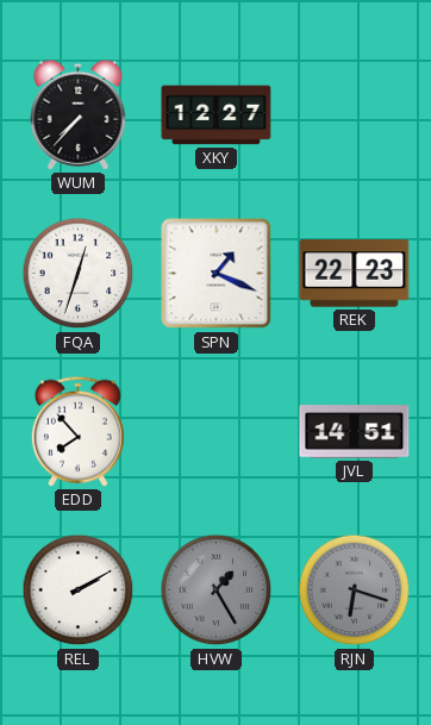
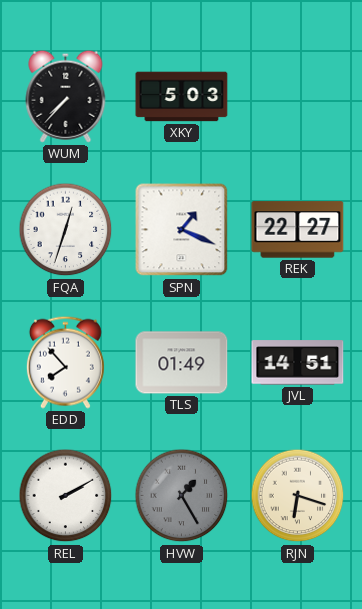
XKY: 12:27 -> 5:03
REK: 22:23 -> 22:27
TLS: none -> 01:49
RJN dial: grey -> cream
